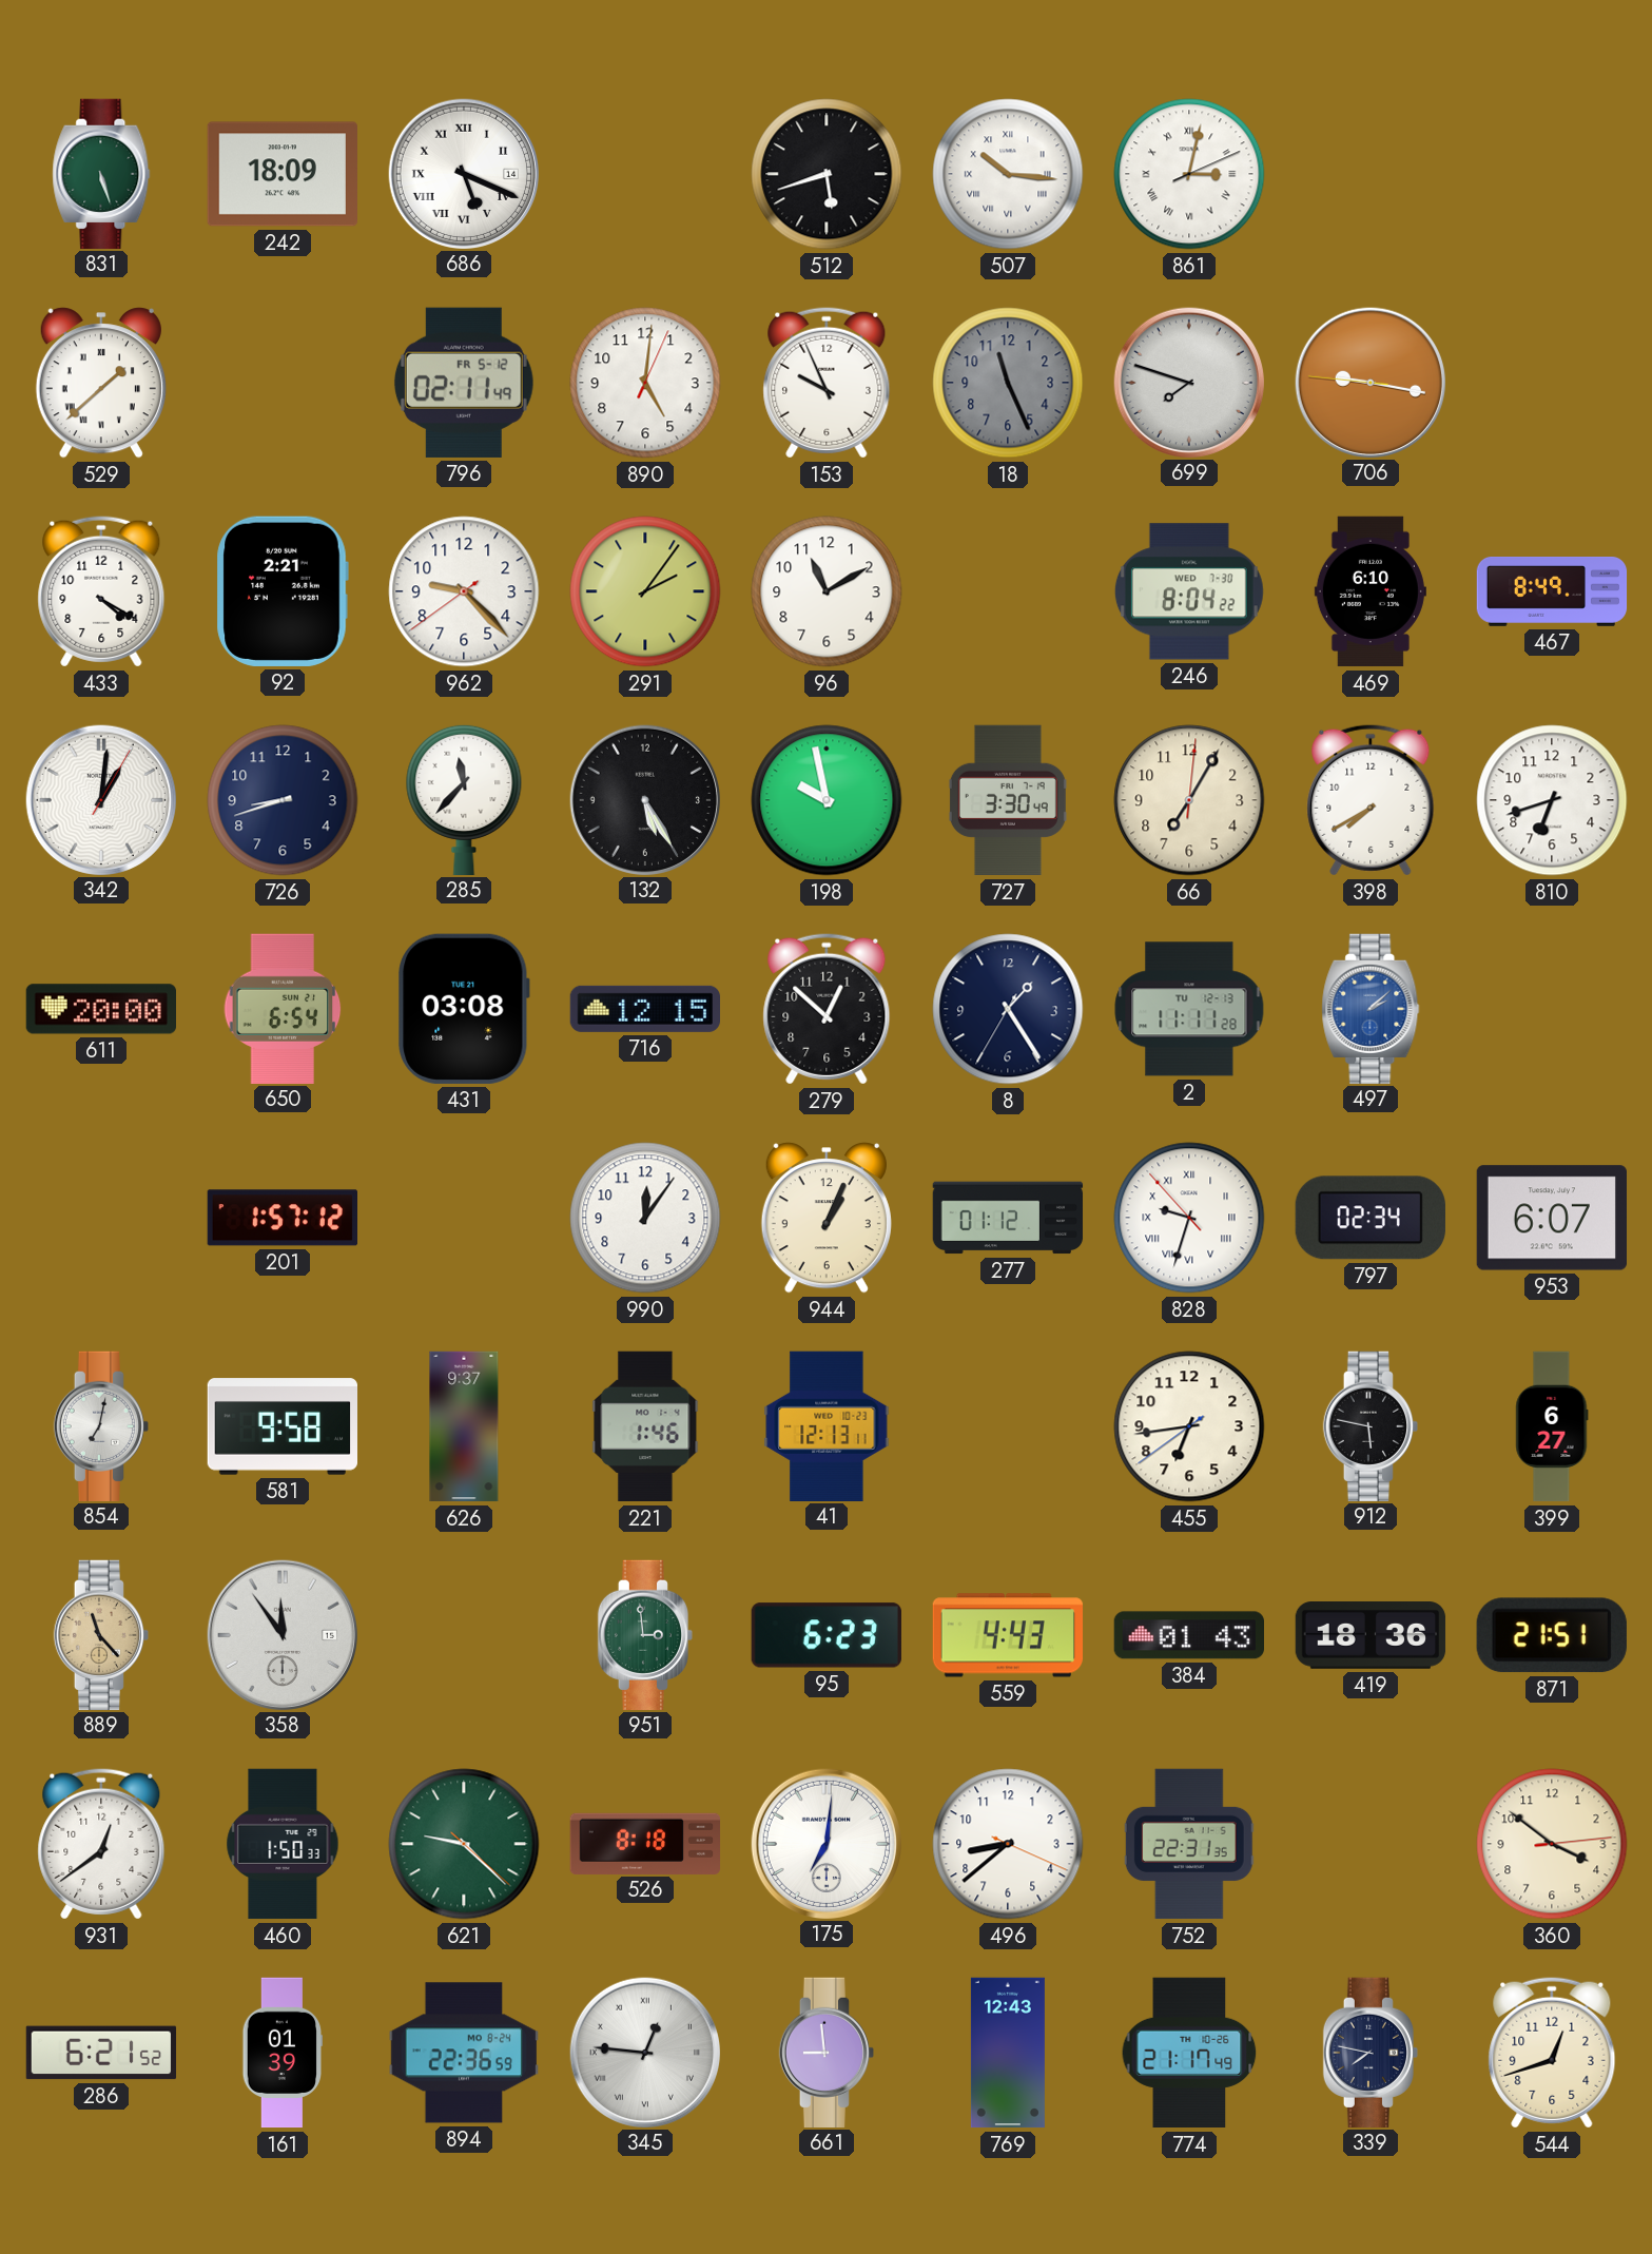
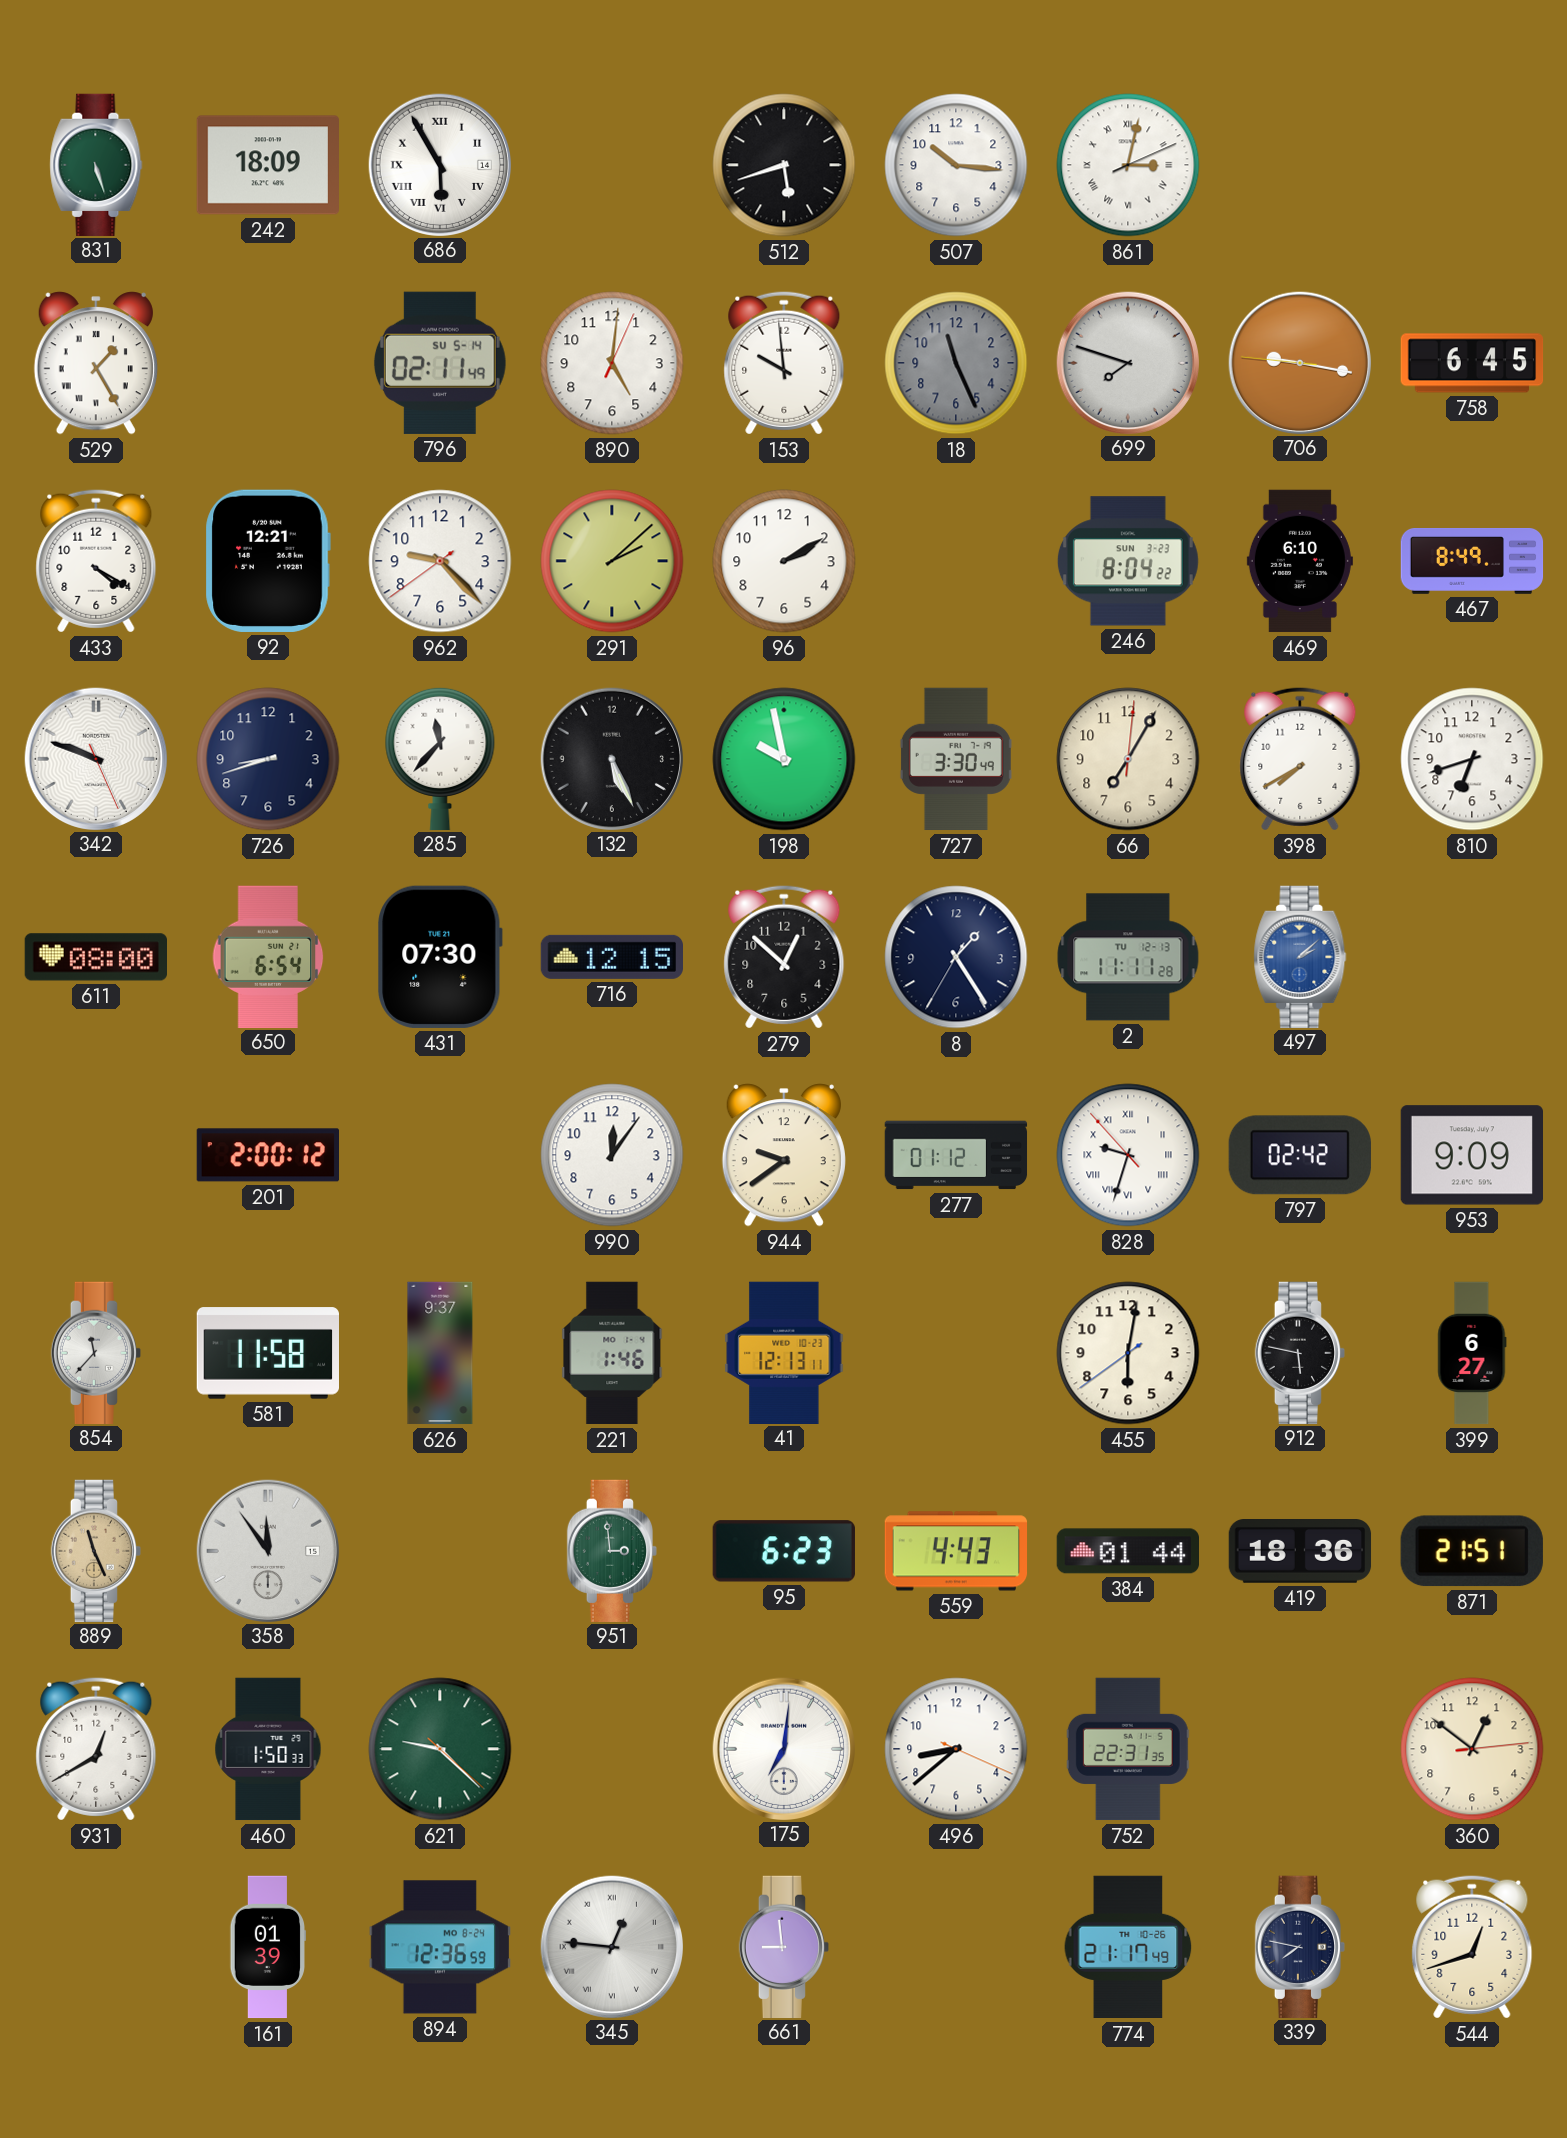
686: 5:19 -> 5:55
507 numerals: Roman -> Arabic
529: 1:38 -> 1:25
796 date: FR 5-12 -> SU 5-14
153: 9:56 -> 9:59
758: none -> 6:45
92: 2:21 -> 12:21
291: 2:06 -> 2:08
96: 11:10 -> 2:10
246 date: WED 7-30 -> SUN 3-23
342: 1:01 -> 9:48
132: 5:25 -> 5:26
611: 20:00 -> 08:00
431: 03:08 -> 07:30
201: 1:57 -> 2:00
944: 1:04 -> 9:39
797: 02:34 -> 02:42
953: 6:07 -> 9:09
854: 7:02 -> 11:37
581: 9:58 -> 11:58
455: 6:43 -> 6:01
889: 11:23 -> 11:26
384: 01:43 -> 01:44
931: 12:39 -> 12:40
526: 8:18 -> none
360: 3:51 -> 12:51
286: 6:21 -> none
894: 22:36 -> 12:36
769: 12:43 -> none
